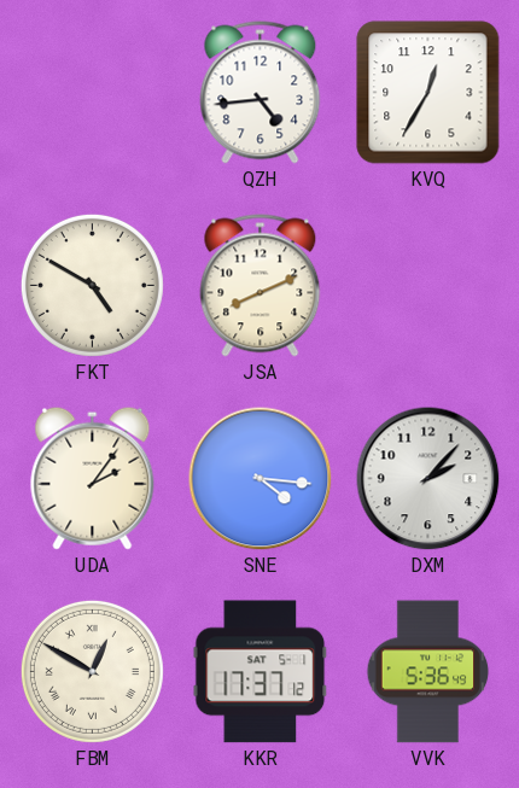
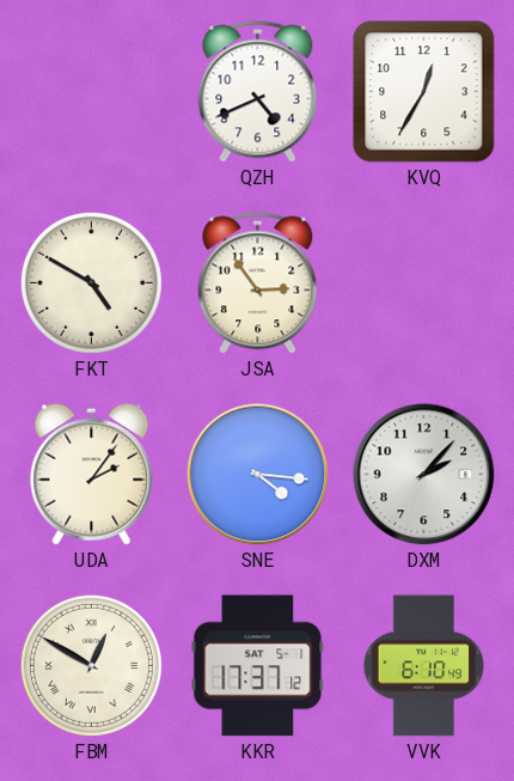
QZH: 4:44 -> 4:41
JSA: 8:11 -> 2:54
VVK: 5:36 -> 6:10
